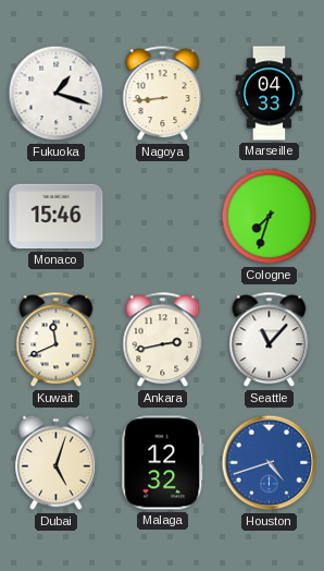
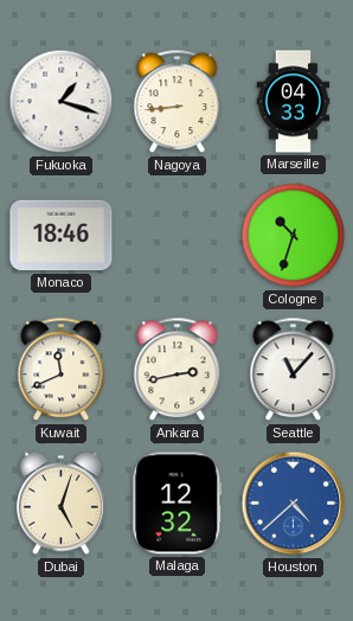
Monaco: 15:46 -> 18:46
Cologne: 7:33 -> 10:33
Houston: 4:42 -> 4:38
